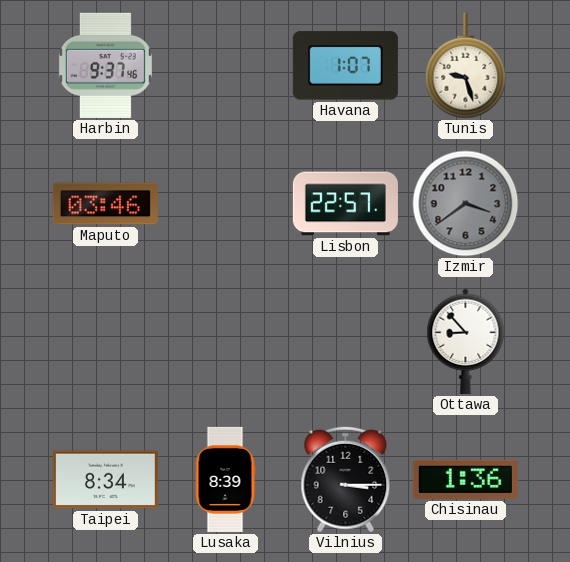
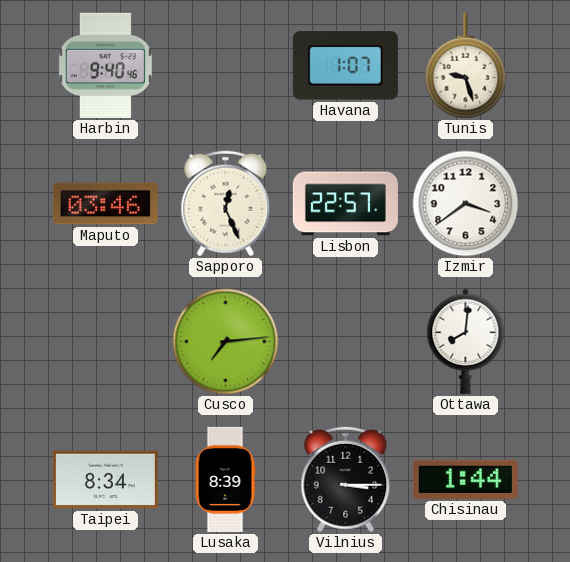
Harbin: 9:37 -> 9:40
Sapporo: none -> 12:26
Izmir dial: grey -> white
Cusco: none -> 7:14
Ottawa: 8:53 -> 8:01
Chisinau: 1:36 -> 1:44
